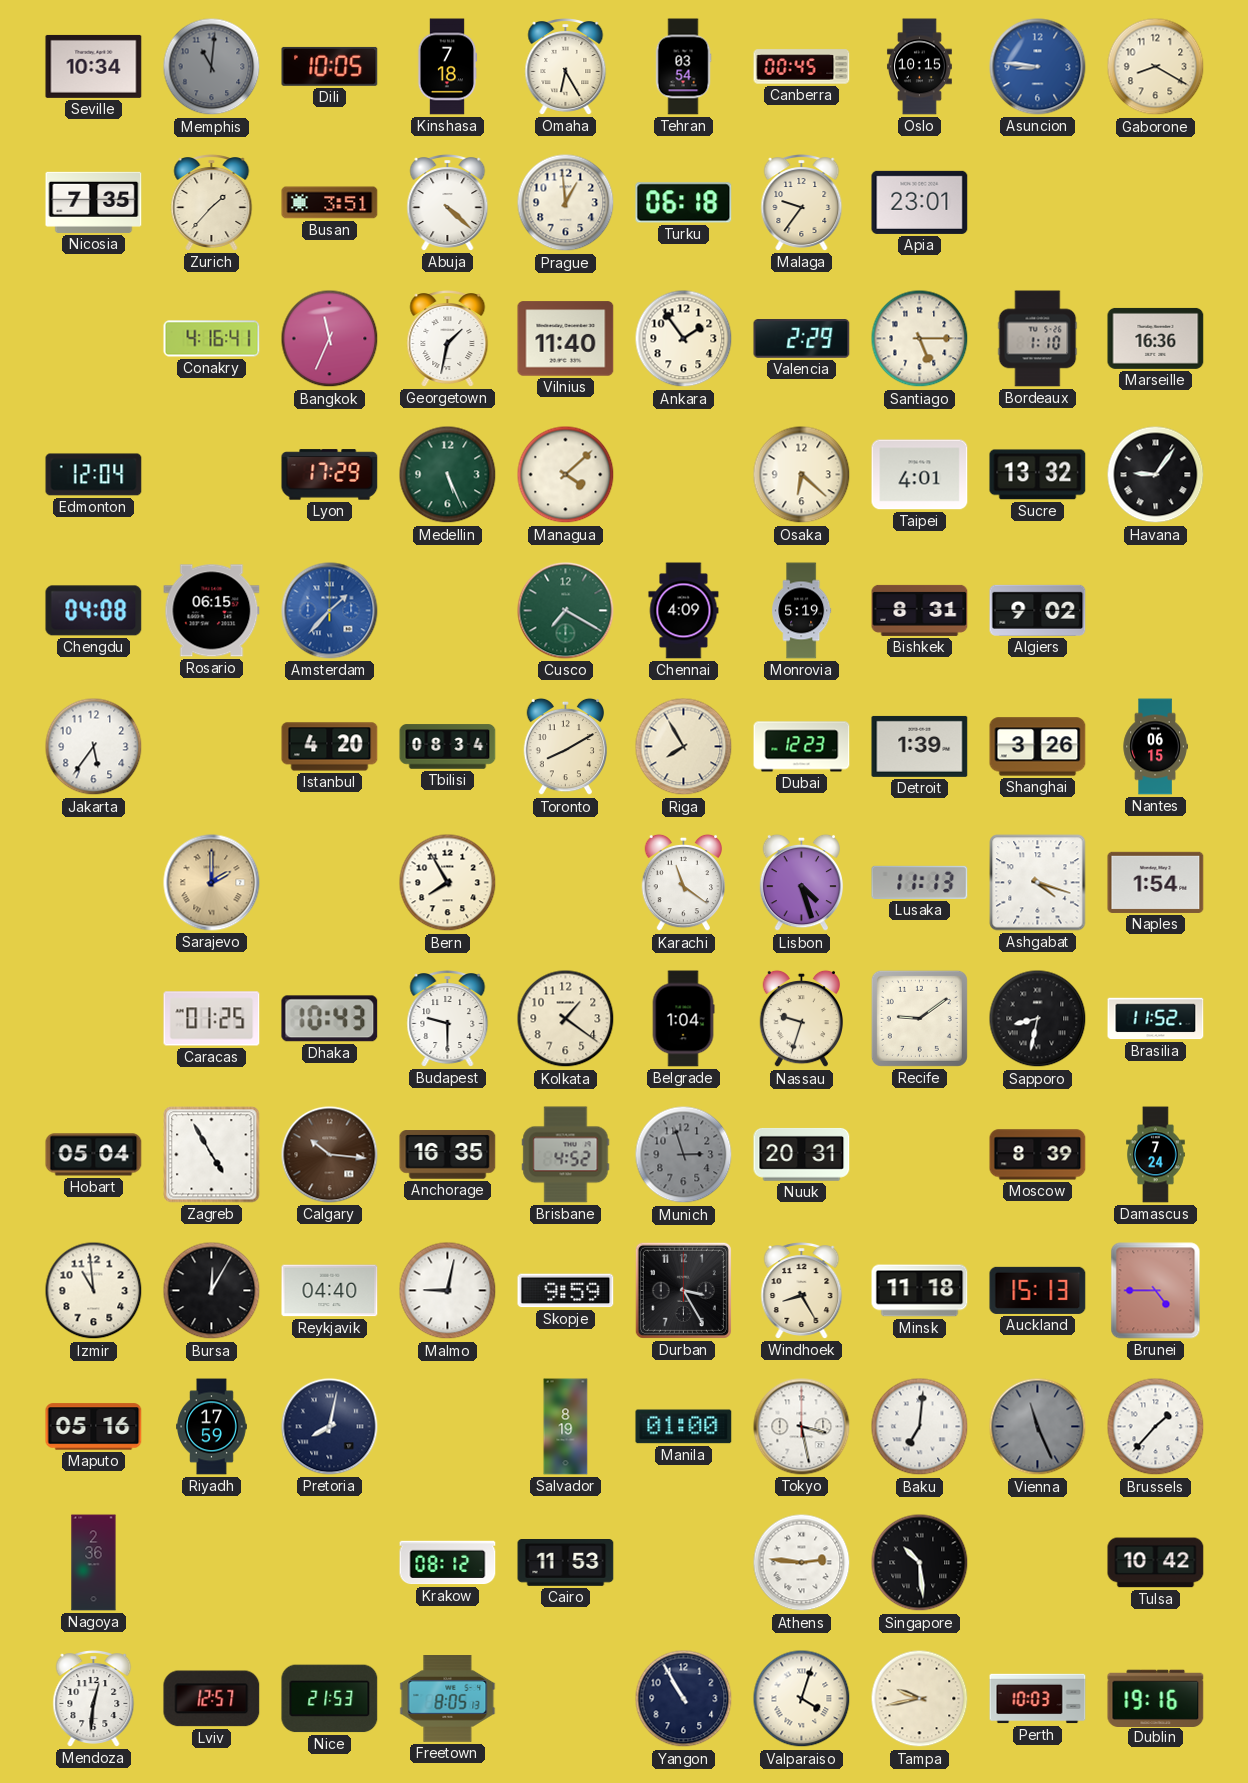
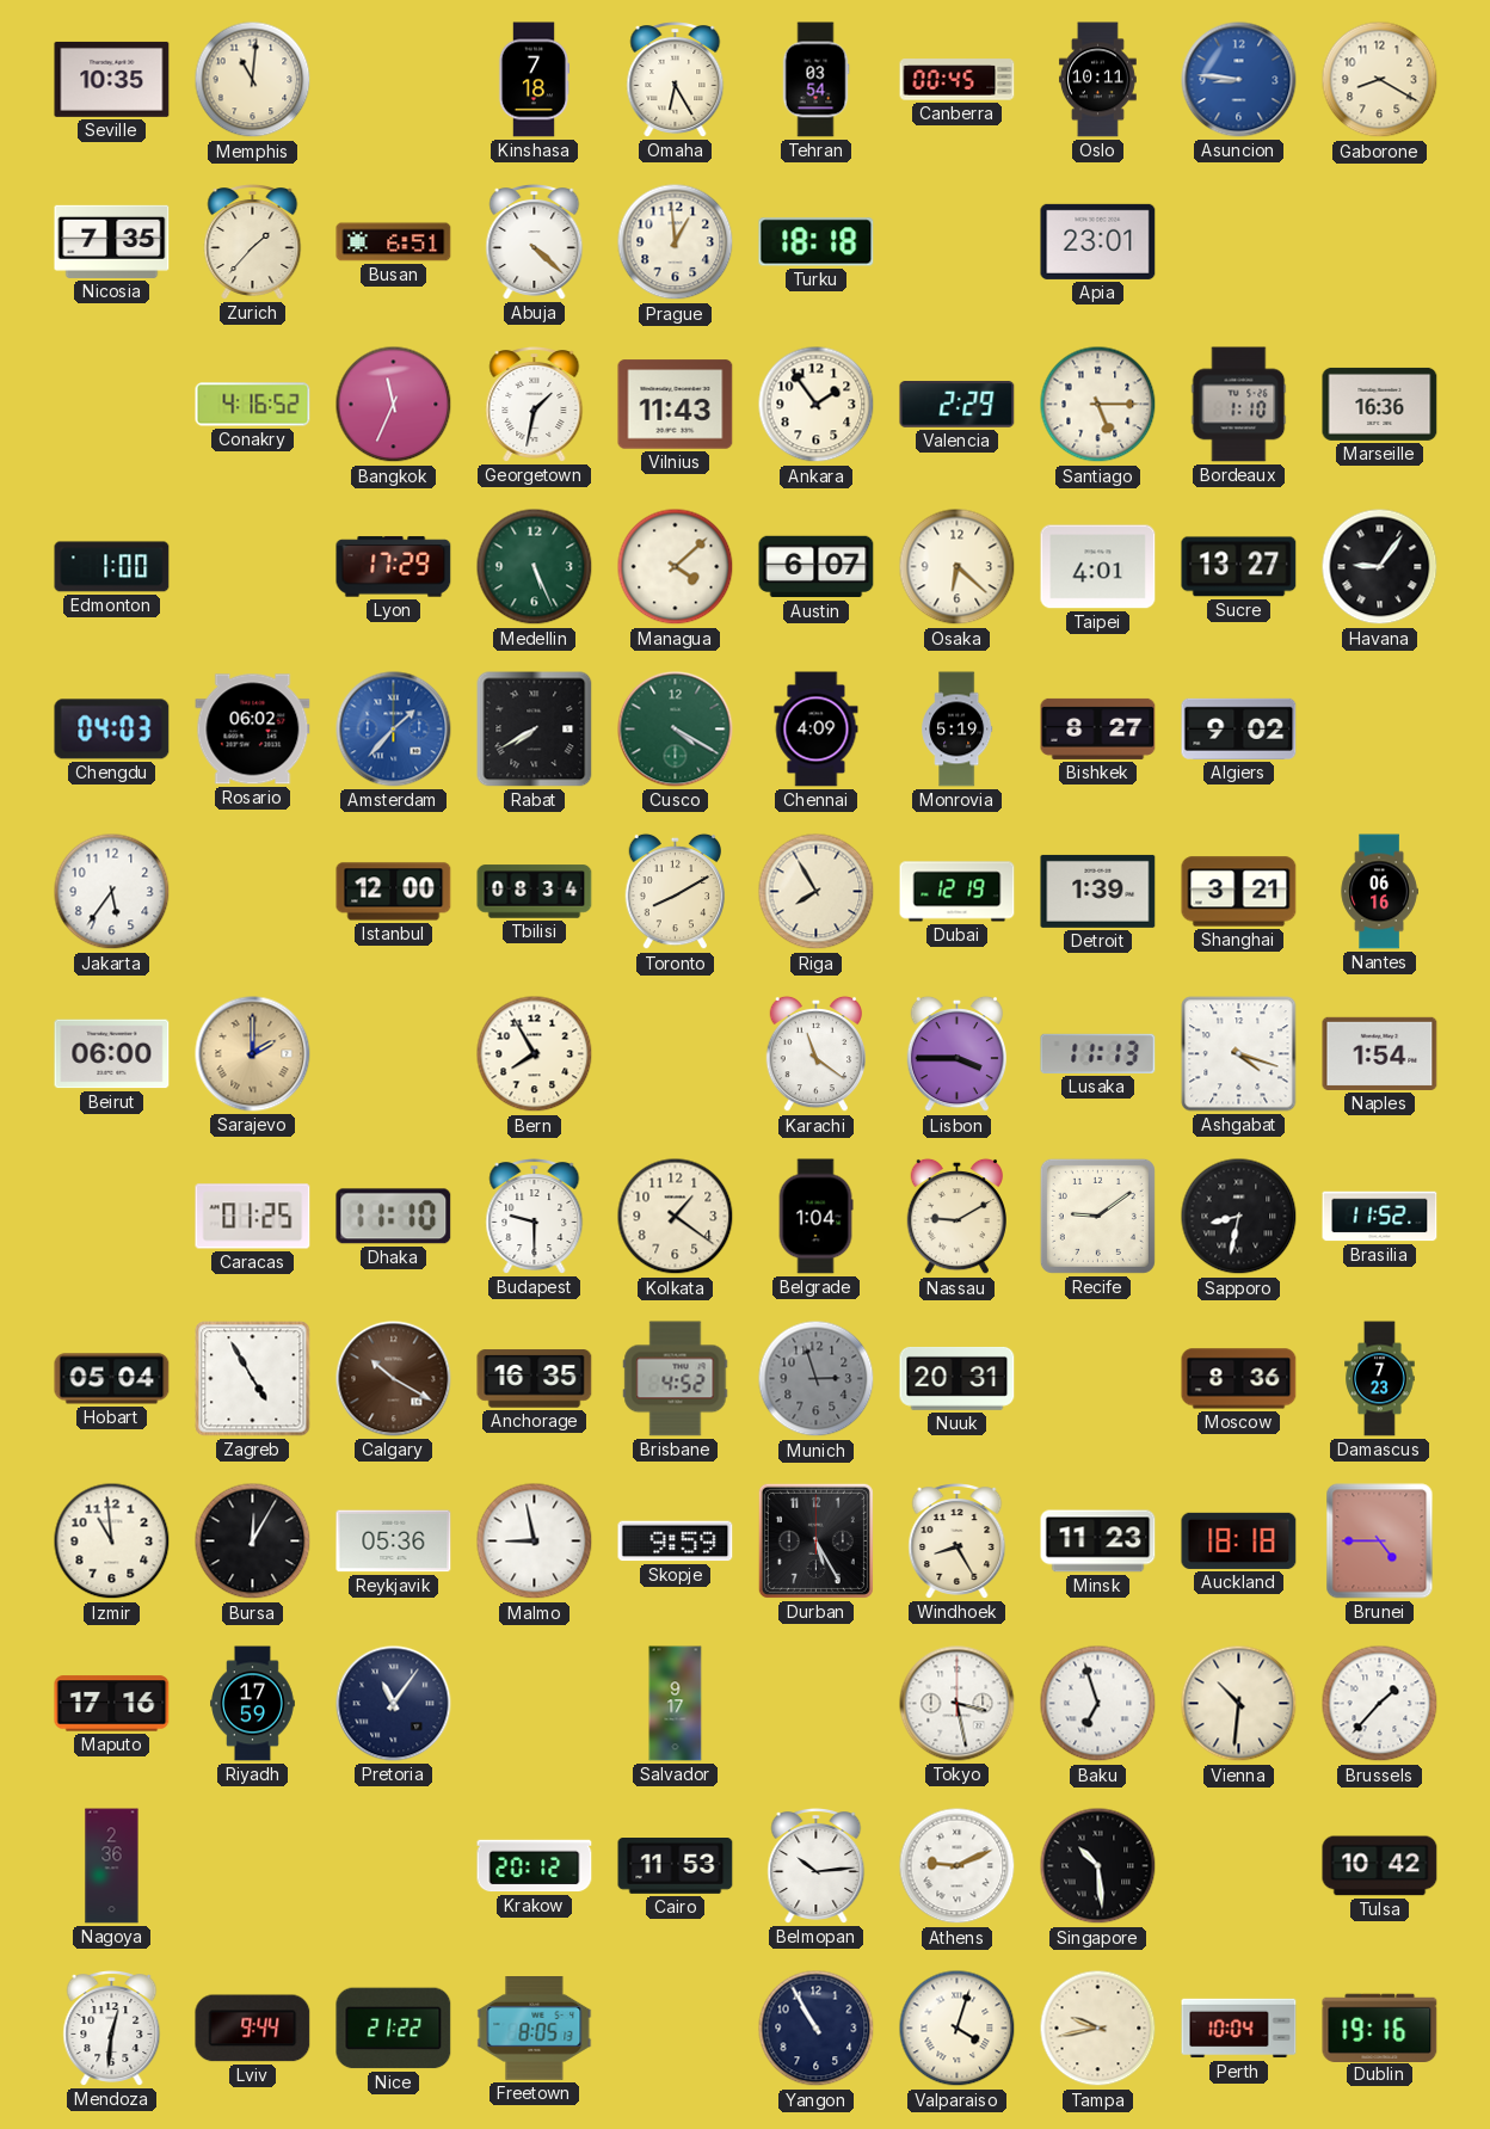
Seville: 10:34 -> 10:35
Memphis dial: grey -> cream
Dili: 10:05 -> none
Oslo: 10:15 -> 10:11
Busan: 3:51 -> 6:51
Turku: 06:18 -> 18:18
Malaga: 9:36 -> none
Conakry: 4:16:41 -> 4:16:52
Vilnius: 11:40 -> 11:43
Edmonton: 12:04 -> 1:00
Austin: none -> 6:07
Sucre: 13:32 -> 13:27
Chengdu: 04:08 -> 04:03
Rosario: 06:15 -> 06:02
Rabat: none -> 7:40
Cusco: 7:20 -> 4:20
Bishkek: 8:31 -> 8:27
Istanbul: 4:20 -> 12:00
Dubai: 12:23 -> 12:19
Shanghai: 3:26 -> 3:21
Nantes: 06:15 -> 06:16
Beirut: none -> 06:00
Lisbon: 4:27 -> 3:45
Dhaka: 10:43 -> 11:10
Nassau: 9:33 -> 9:10
Calgary: 10:16 -> 10:20
Moscow: 8:39 -> 8:36
Damascus: 7:24 -> 7:23
Reykjavik: 04:40 -> 05:36
Malmo: 9:02 -> 8:58
Durban: 3:25 -> 5:25
Minsk: 11:18 -> 11:23
Auckland: 15:13 -> 18:18
Maputo: 05:16 -> 17:16
Pretoria: 8:02 -> 11:06
Salvador: 8:19 -> 9:17
Manila: 01:00 -> none
Baku: 7:01 -> 6:57
Vienna: 11:26 -> 10:31
Vienna dial: grey -> cream
Krakow: 08:12 -> 20:12
Belmopan: none -> 10:14
Athens: 2:46 -> 9:11
Lviv: 12:57 -> 9:44
Nice: 21:53 -> 21:22
Perth: 10:03 -> 10:04
